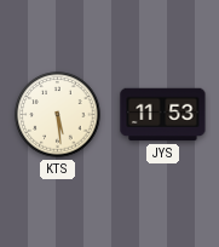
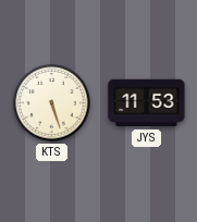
KTS: 5:29 -> 5:27
